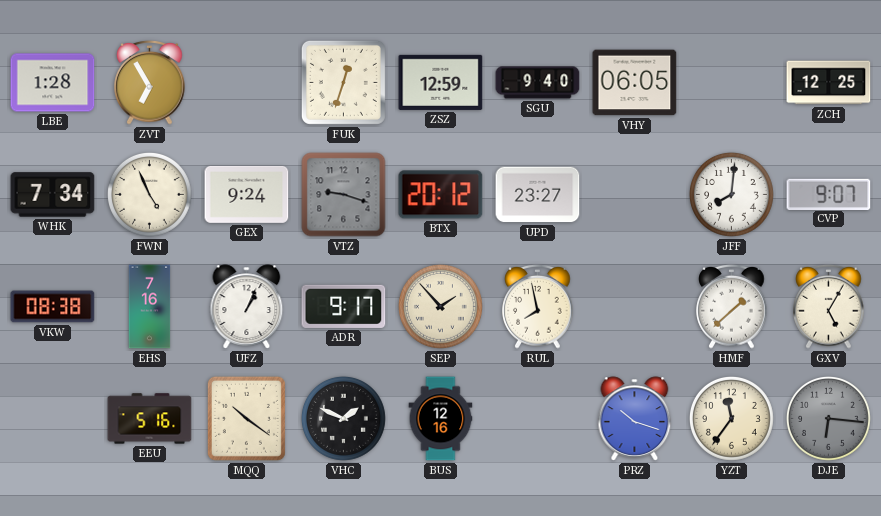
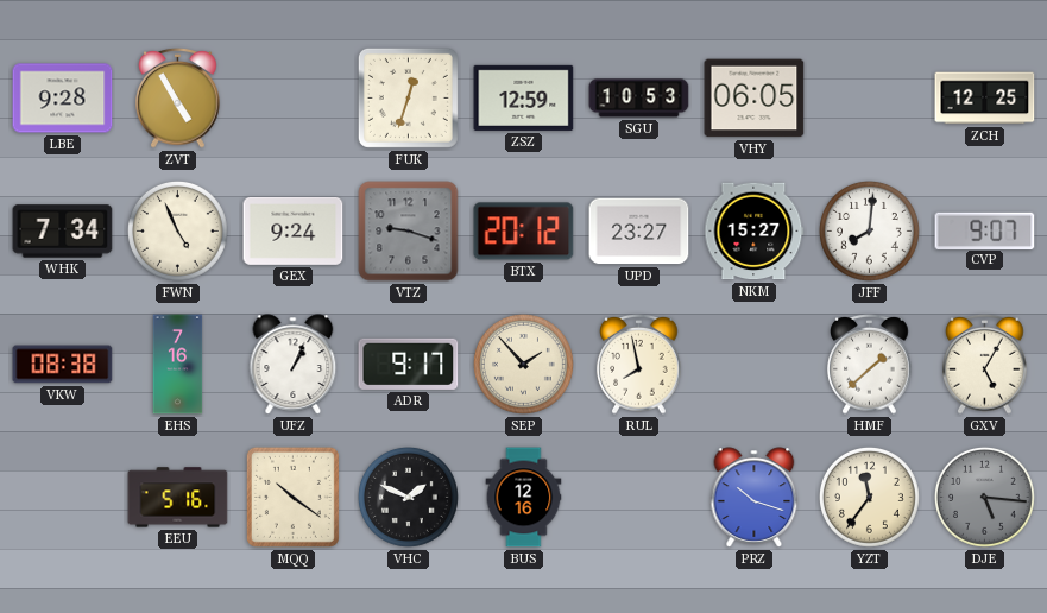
LBE: 1:28 -> 9:28
ZVT: 6:55 -> 4:55
SGU: 9:40 -> 10:53
NKM: none -> 15:27
DJE: 6:16 -> 5:16
